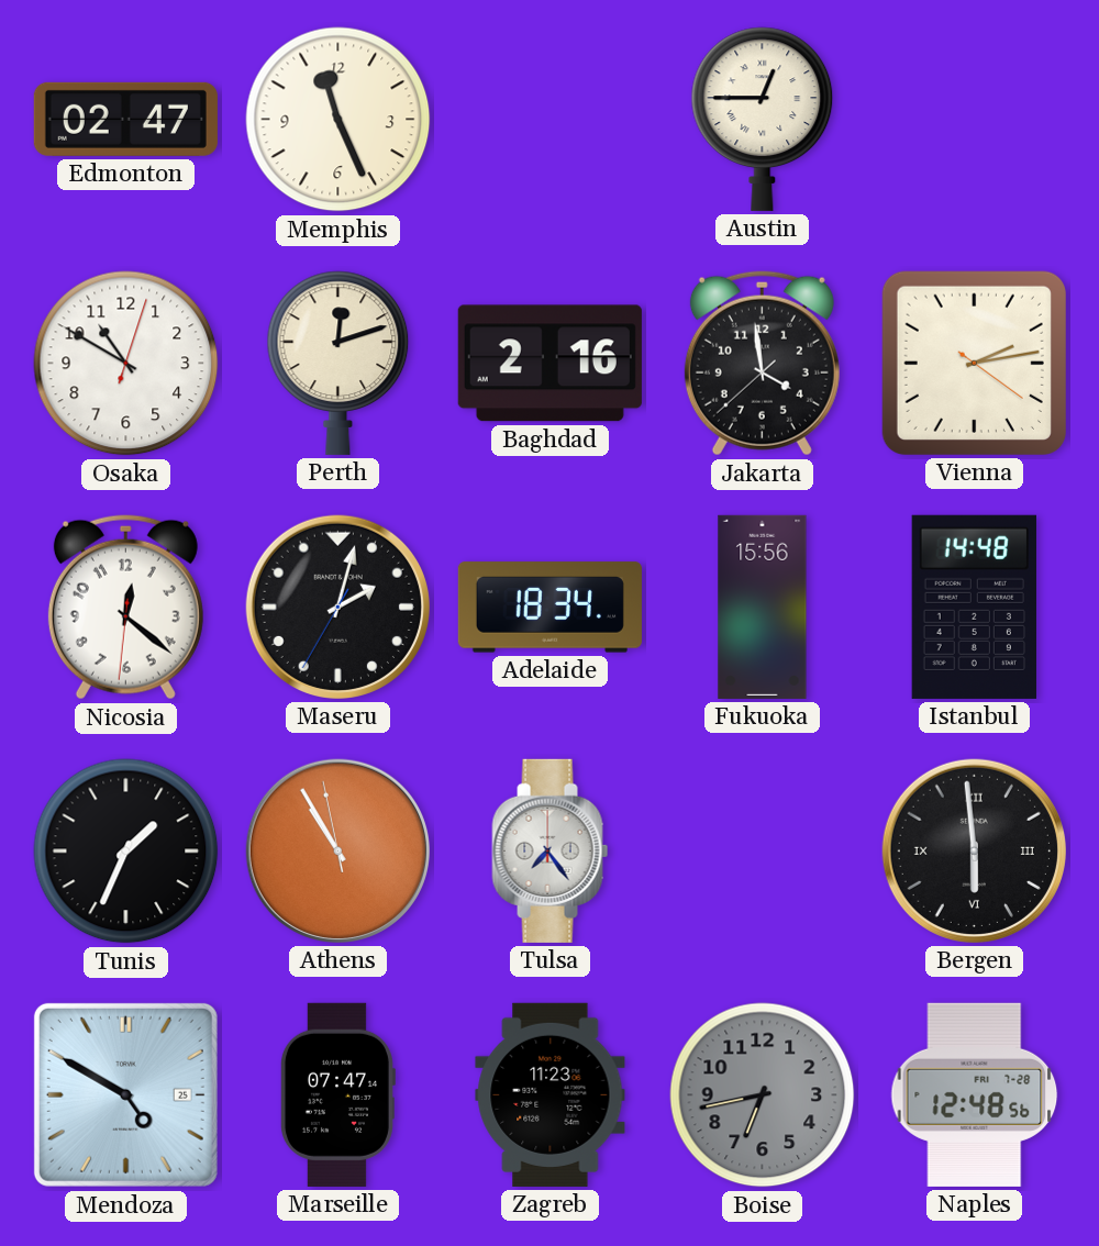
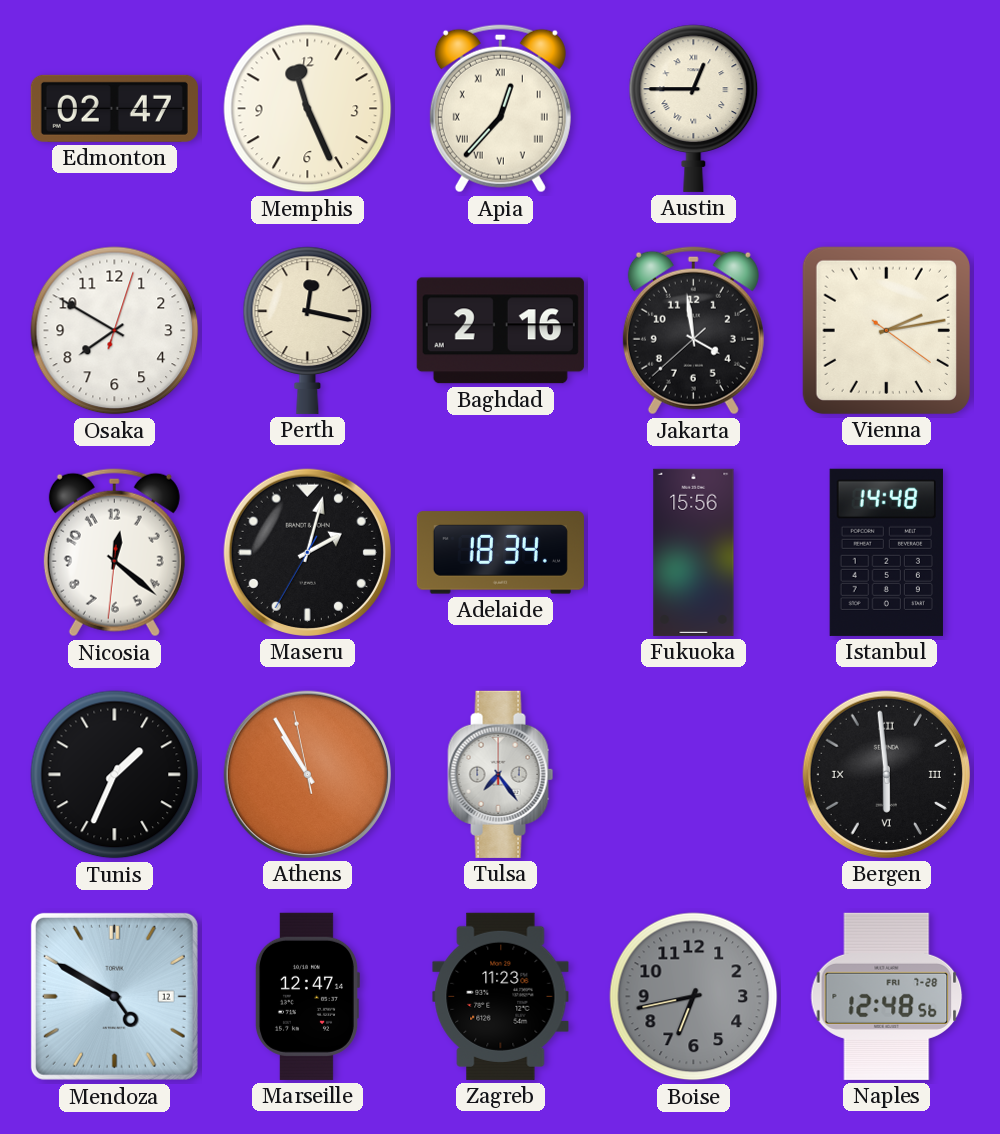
Apia: none -> 12:37
Osaka: 10:50 -> 7:50
Perth: 12:12 -> 12:17
Mendoza date: 25 -> 12
Marseille: 07:47 -> 12:47
